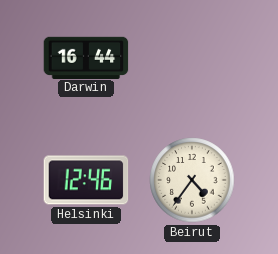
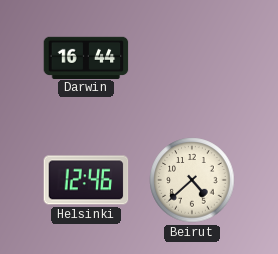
Beirut: 4:36 -> 4:38
